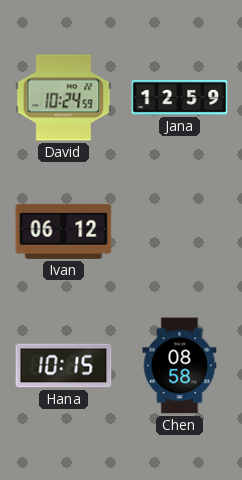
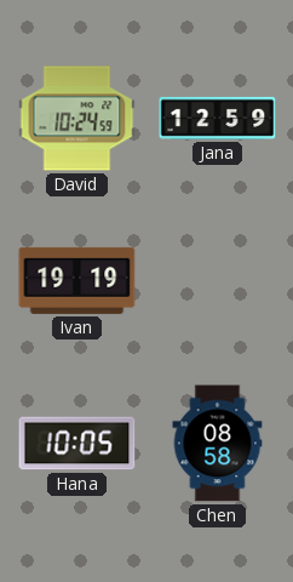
Ivan: 06:12 -> 19:19
Hana: 10:15 -> 10:05
